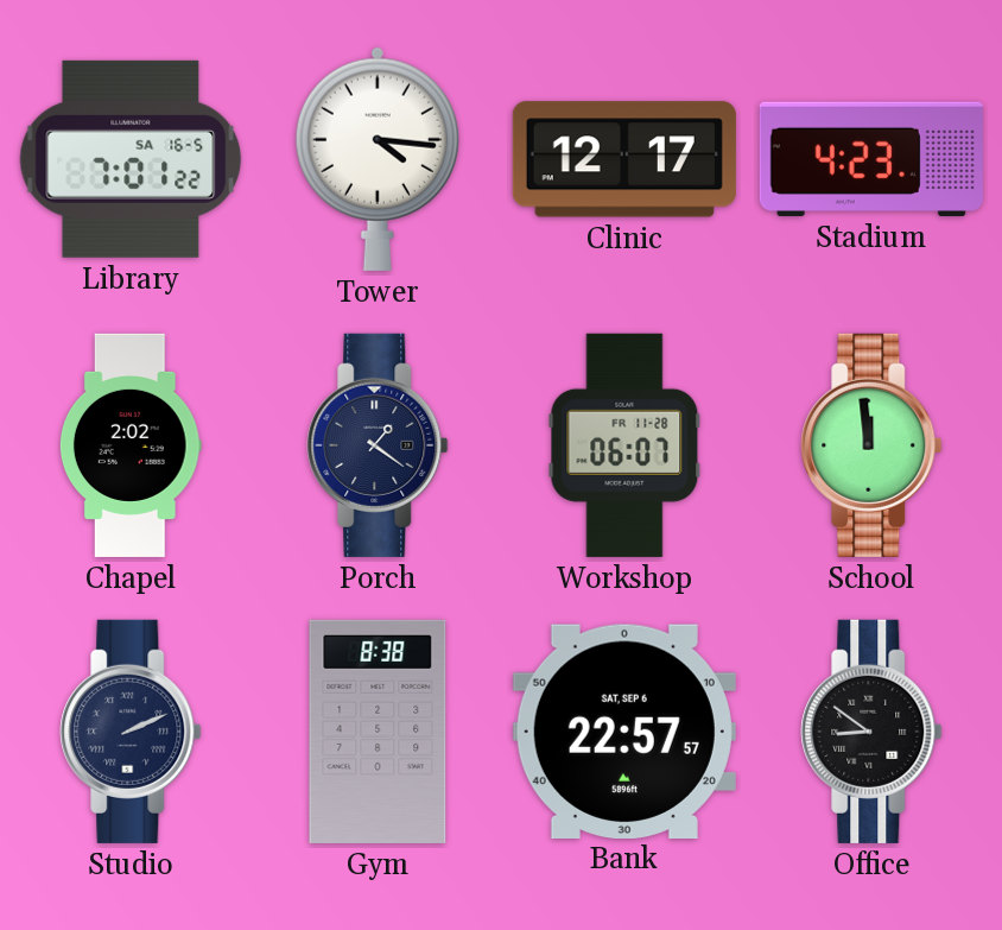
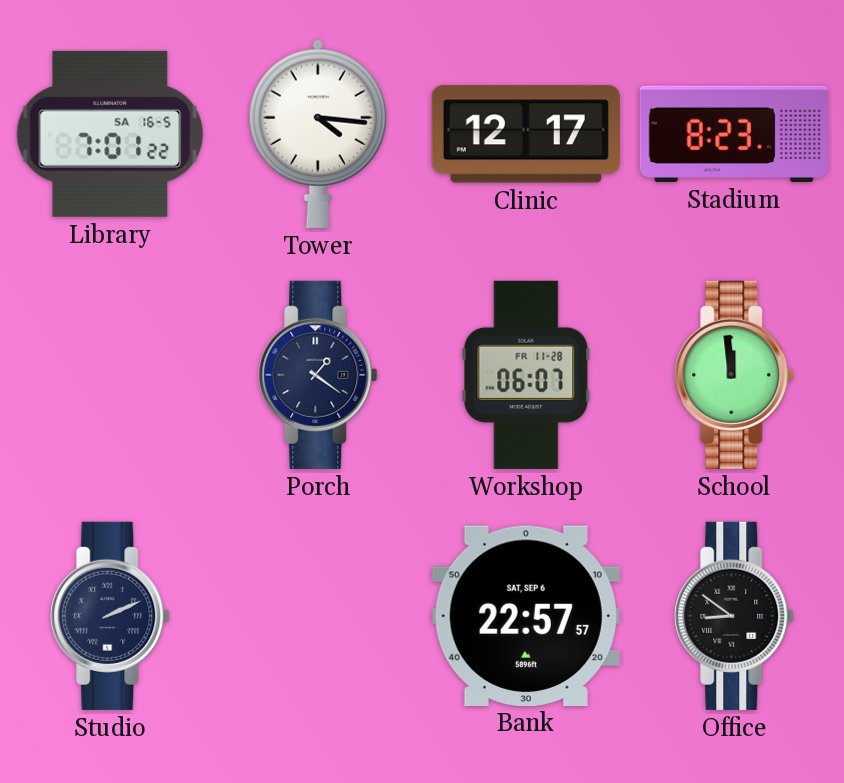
Stadium: 4:23 -> 8:23
Chapel: 2:02 -> none
Gym: 8:38 -> none
